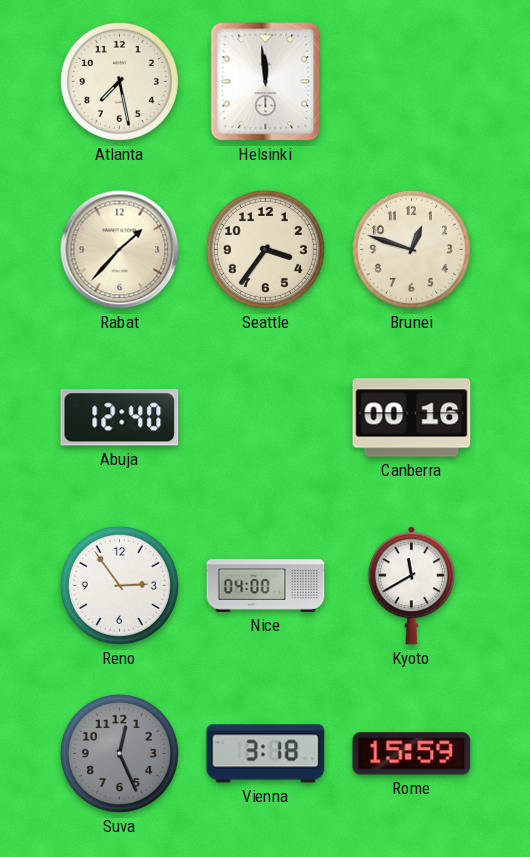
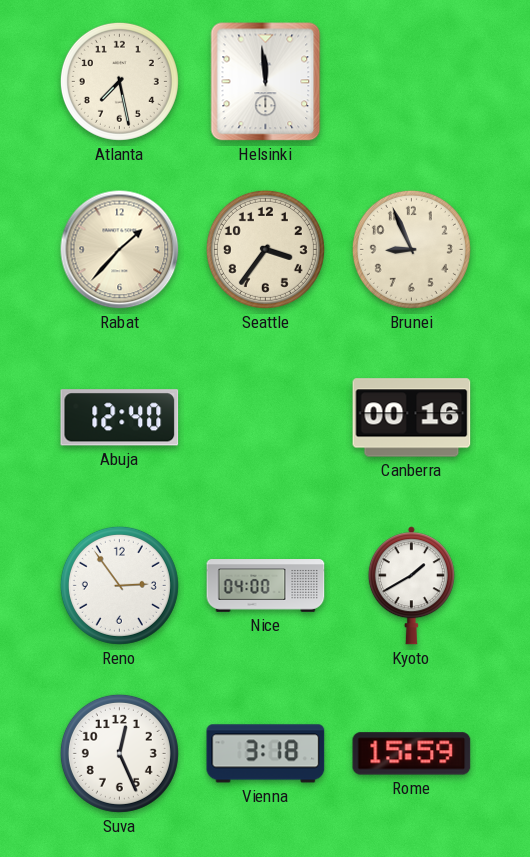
Brunei: 12:48 -> 8:56
Kyoto: 11:40 -> 1:40
Suva dial: grey -> white
